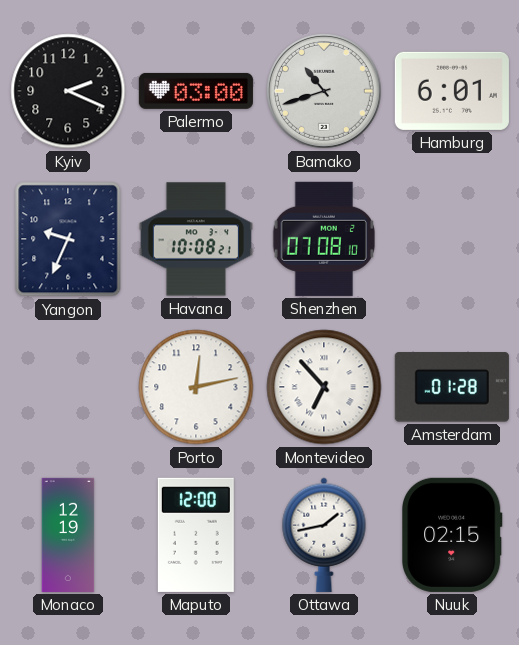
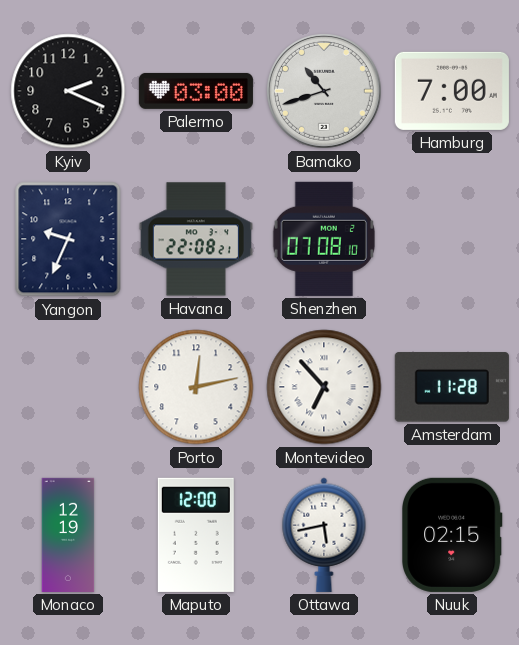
Hamburg: 6:01 -> 7:00
Havana: 10:08 -> 22:08
Amsterdam: 01:28 -> 11:28
Ottawa: 1:43 -> 5:43
